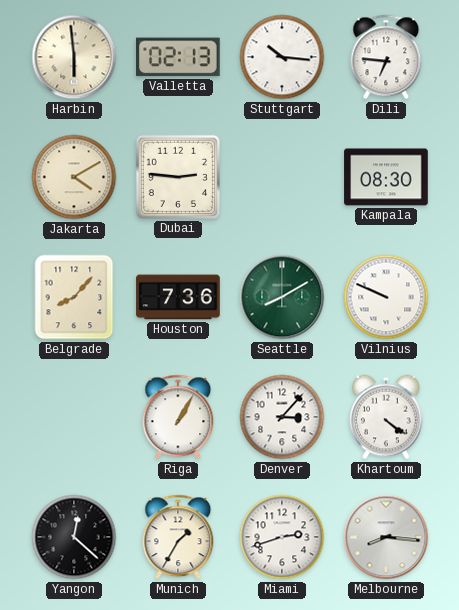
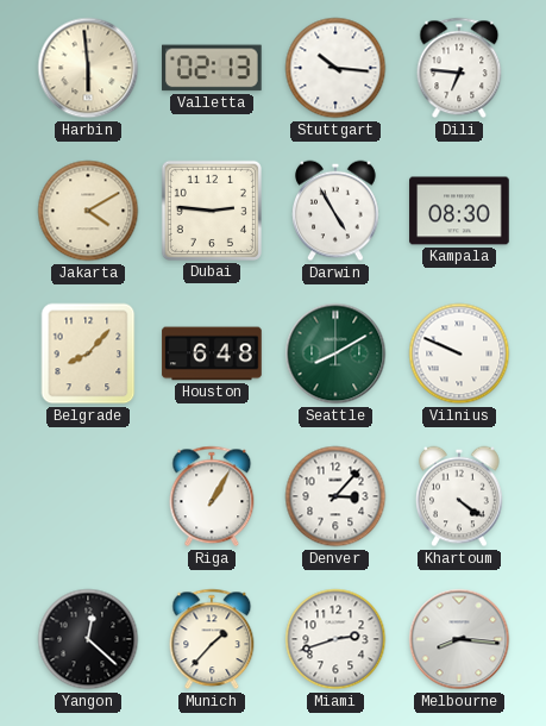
Darwin: none -> 4:55
Houston: 7:36 -> 6:48
Munich: 1:35 -> 1:37
